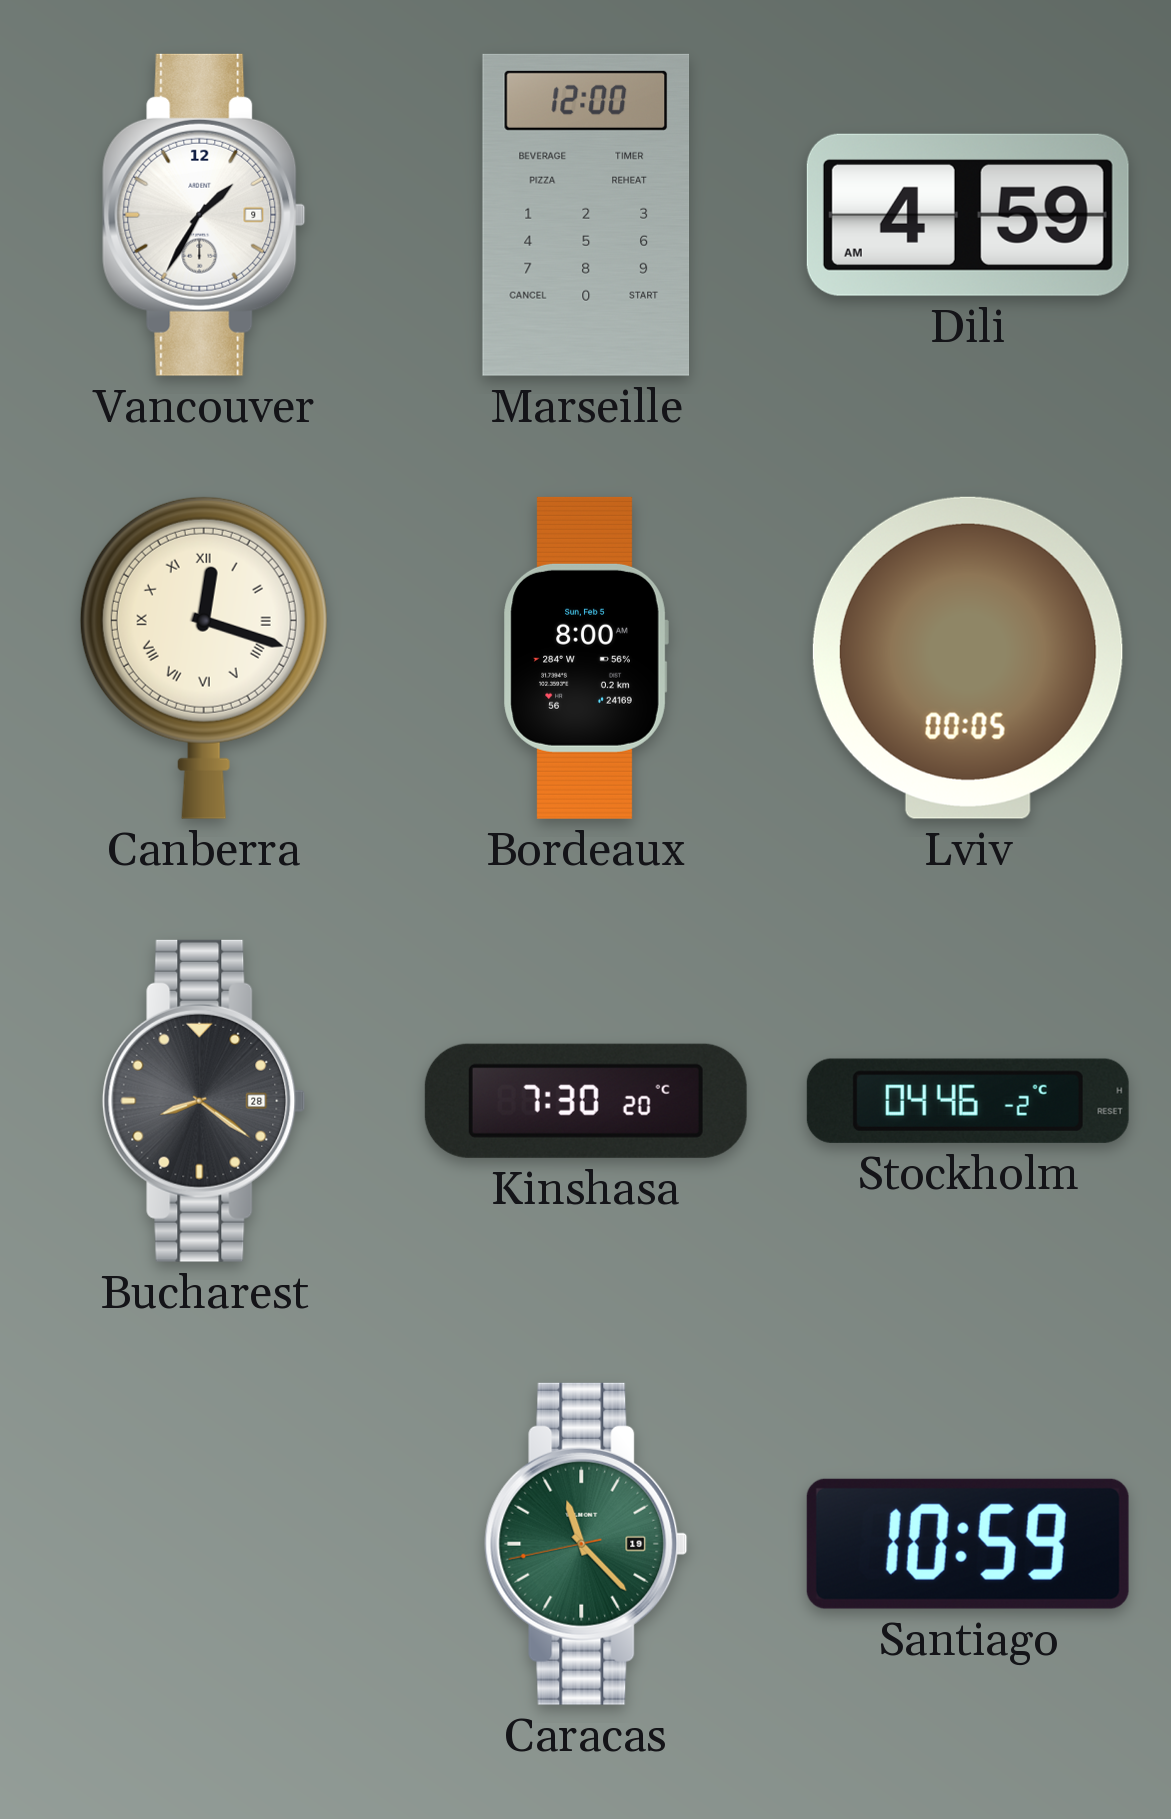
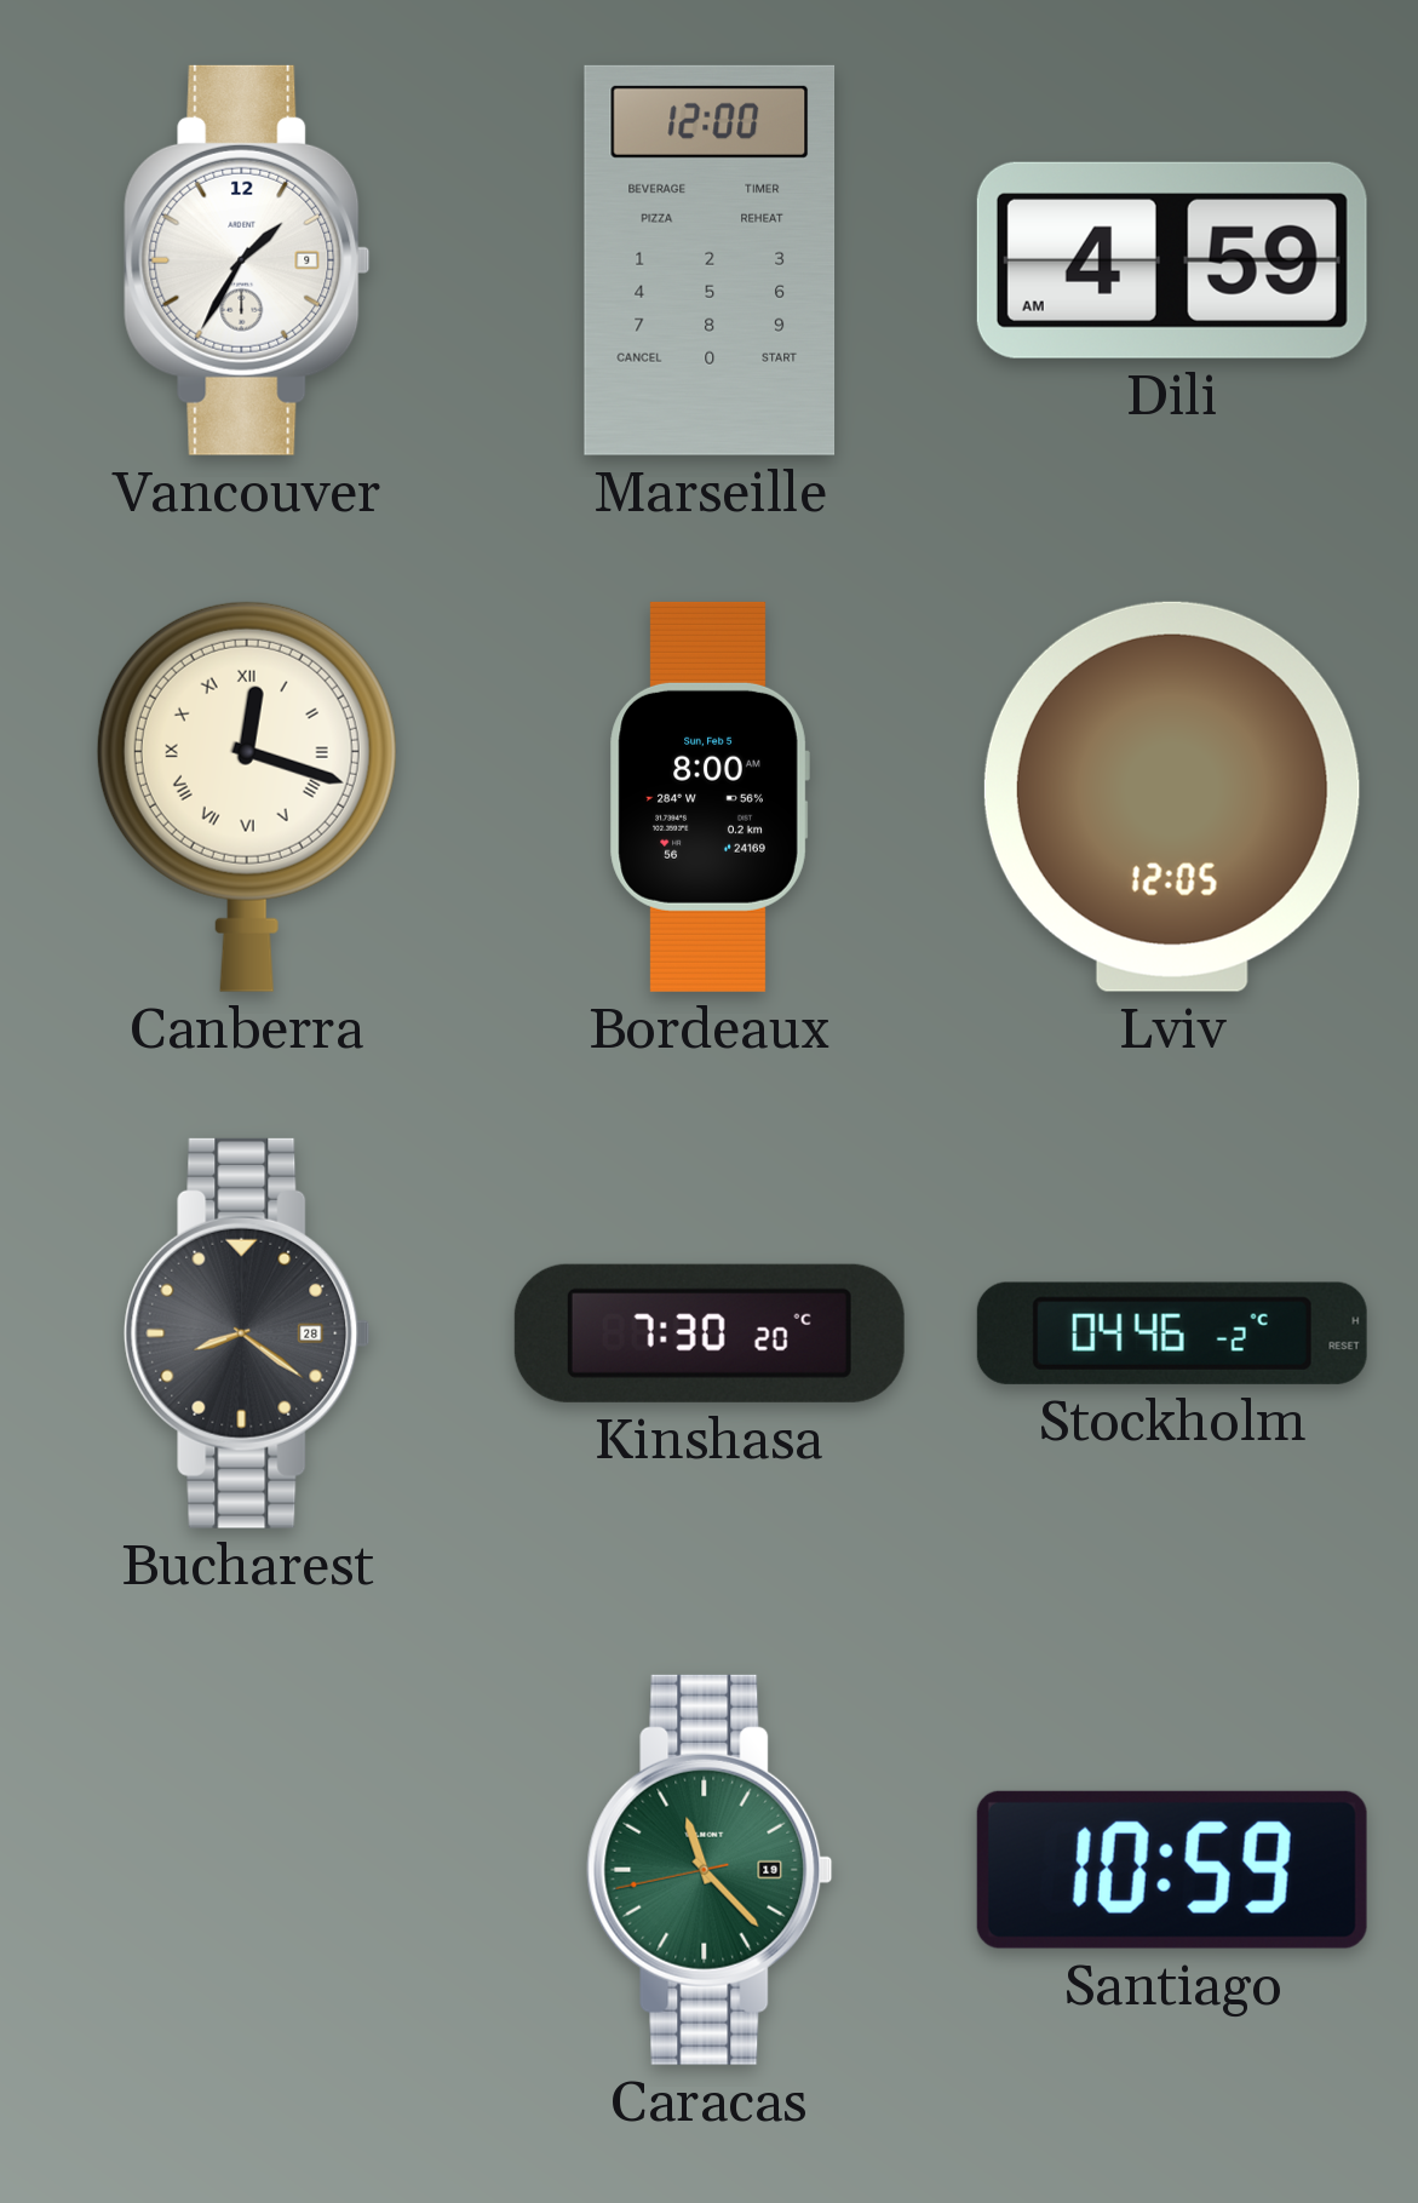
Lviv: 00:05 -> 12:05
